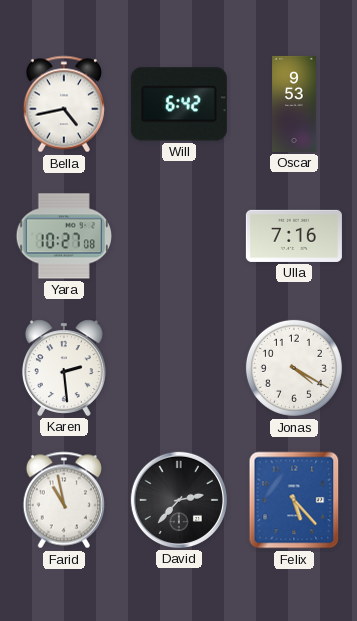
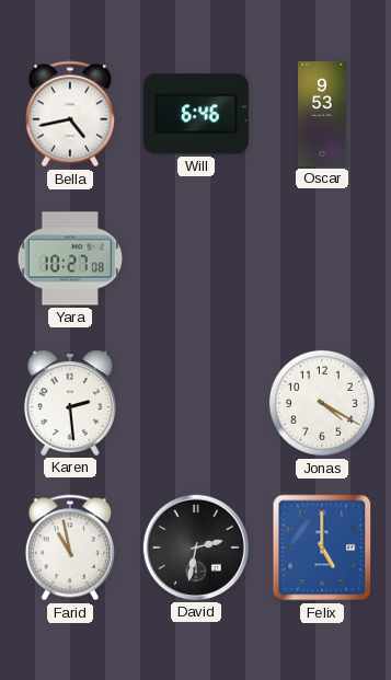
Will: 6:42 -> 6:46
Ulla: 7:16 -> none
David: 2:37 -> 2:32
Felix: 5:23 -> 5:00
